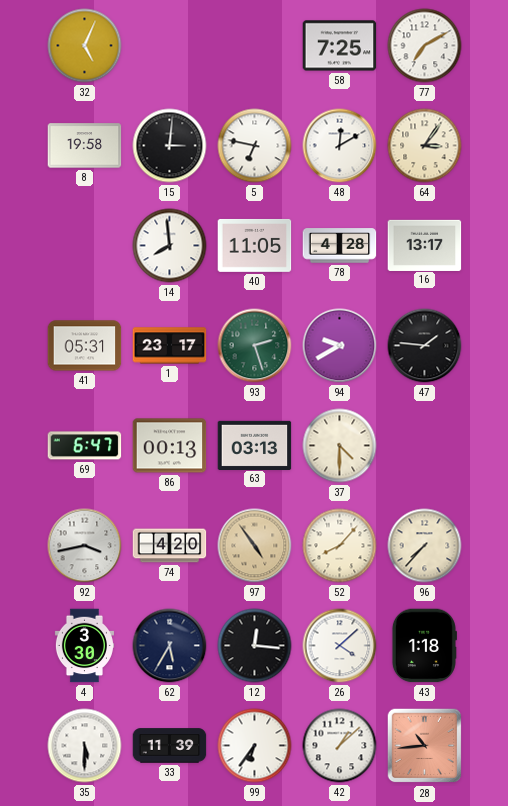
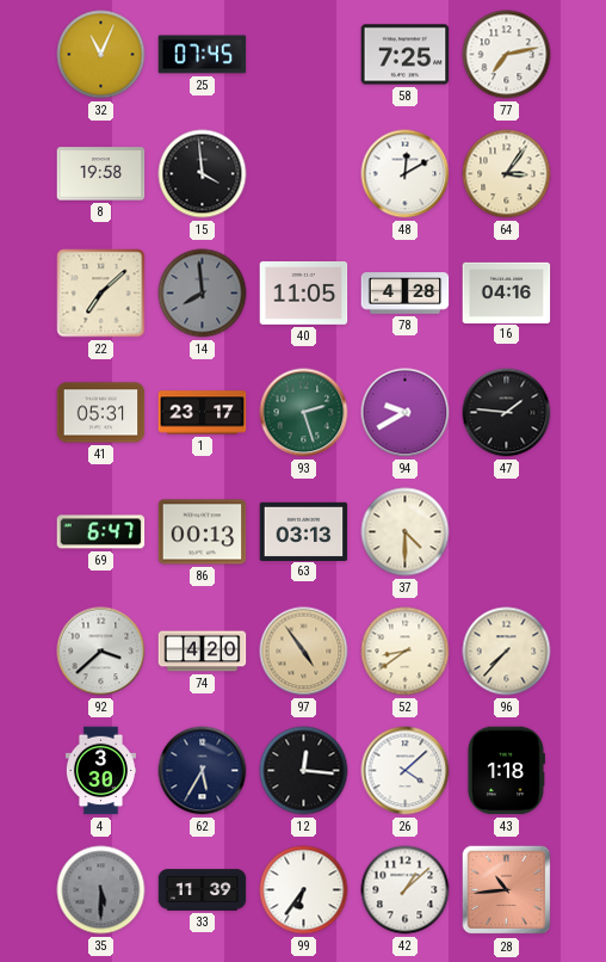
32: 5:04 -> 11:04
25: none -> 07:45
77: 7:10 -> 7:13
15: 3:01 -> 3:59
5: 6:47 -> none
22: none -> 7:08
14 dial: white -> grey
16: 13:17 -> 04:16
92: 3:43 -> 3:38
52: 8:07 -> 8:39
35 dial: white -> grey
